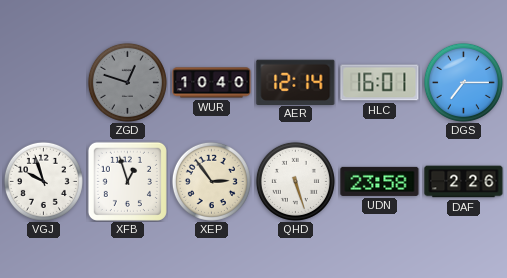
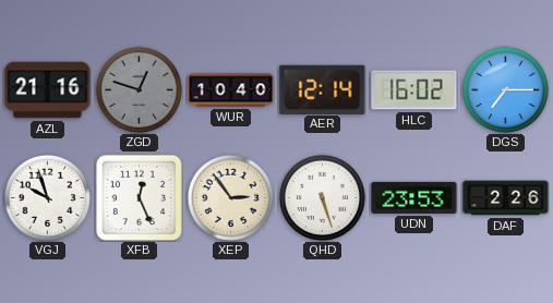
AZL: none -> 21:16
HLC: 16:01 -> 16:02
XFB: 12:57 -> 12:26
UDN: 23:58 -> 23:53
